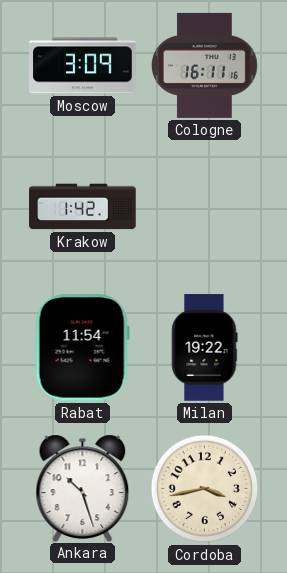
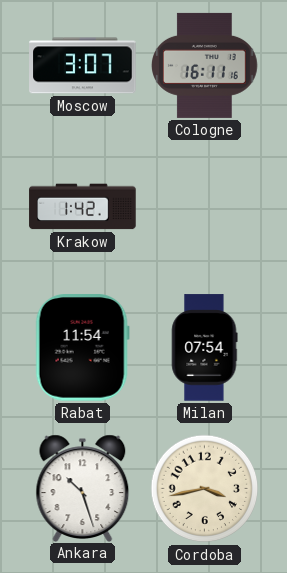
Moscow: 3:09 -> 3:07
Milan: 19:22 -> 07:54
